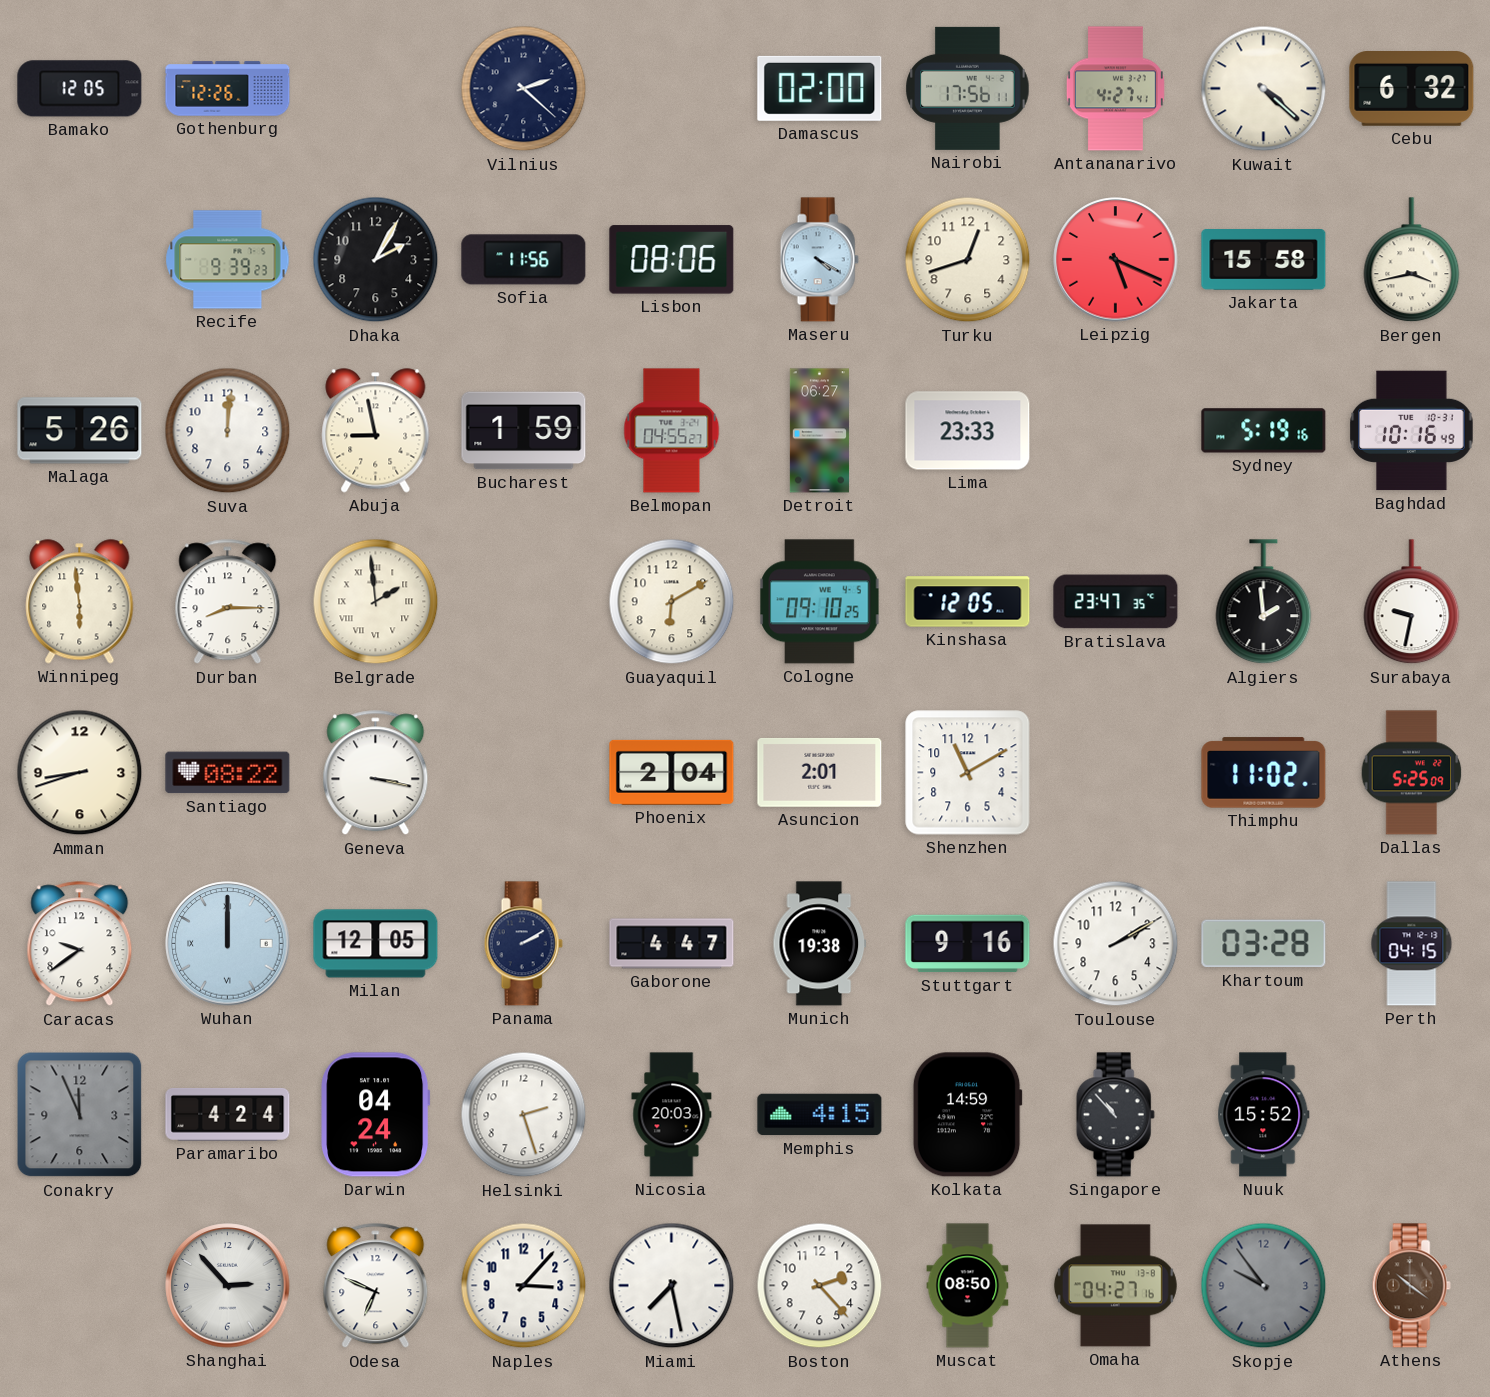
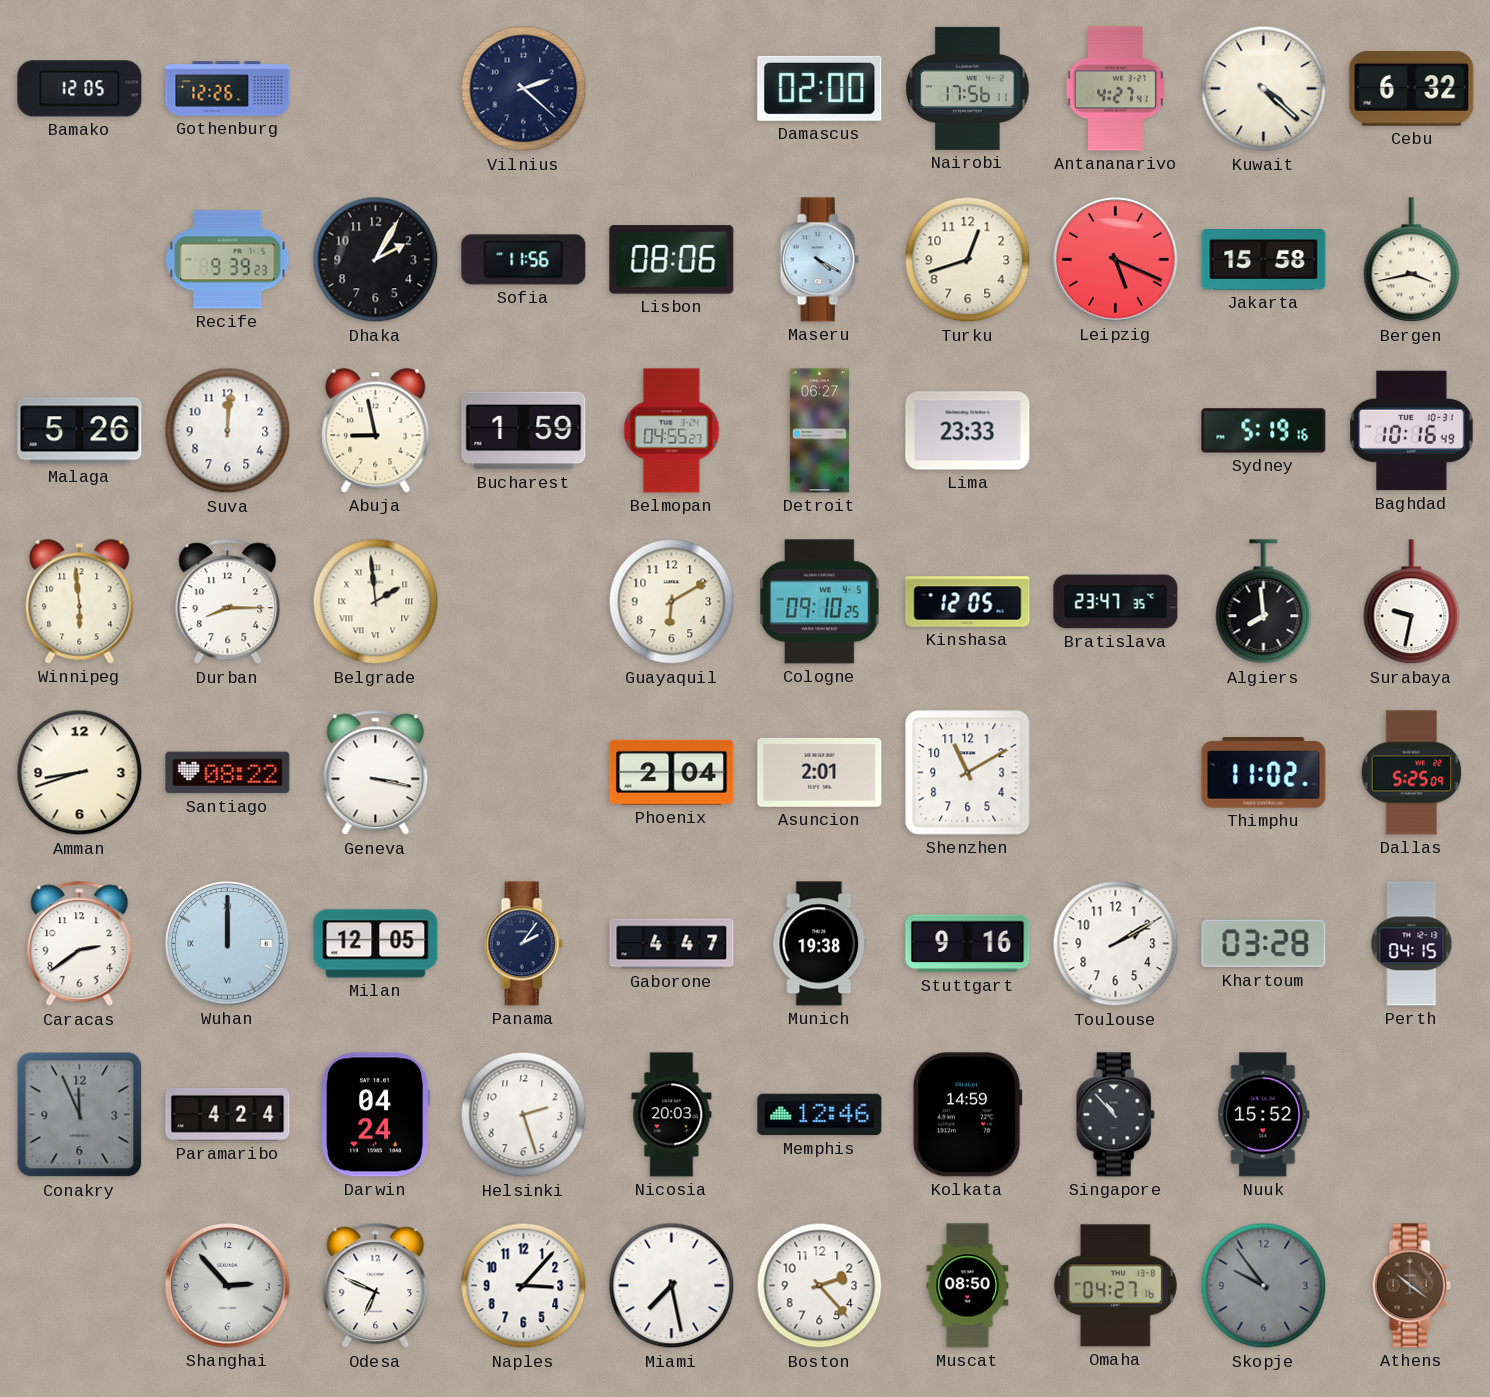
Algiers: 1:59 -> 7:59
Caracas: 9:39 -> 2:39
Panama: 2:10 -> 2:06
Memphis: 4:15 -> 12:46
